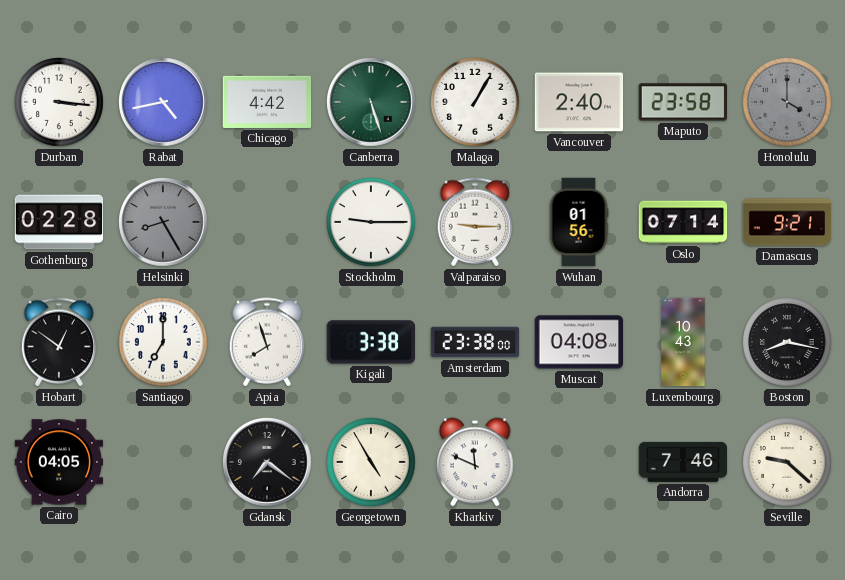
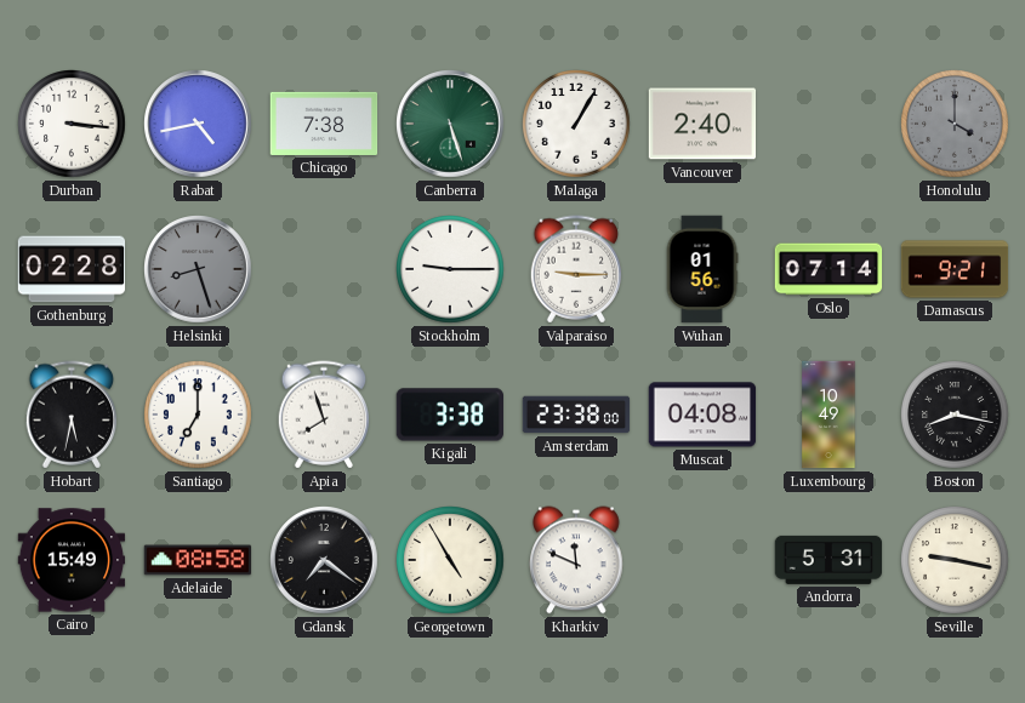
Chicago: 4:42 -> 7:38
Maputo: 23:58 -> none
Helsinki: 8:25 -> 8:27
Hobart: 12:51 -> 5:32
Luxembourg: 10:43 -> 10:49
Cairo: 04:05 -> 15:49
Adelaide: none -> 08:58
Andorra: 7:46 -> 5:31
Seville: 9:22 -> 9:17
